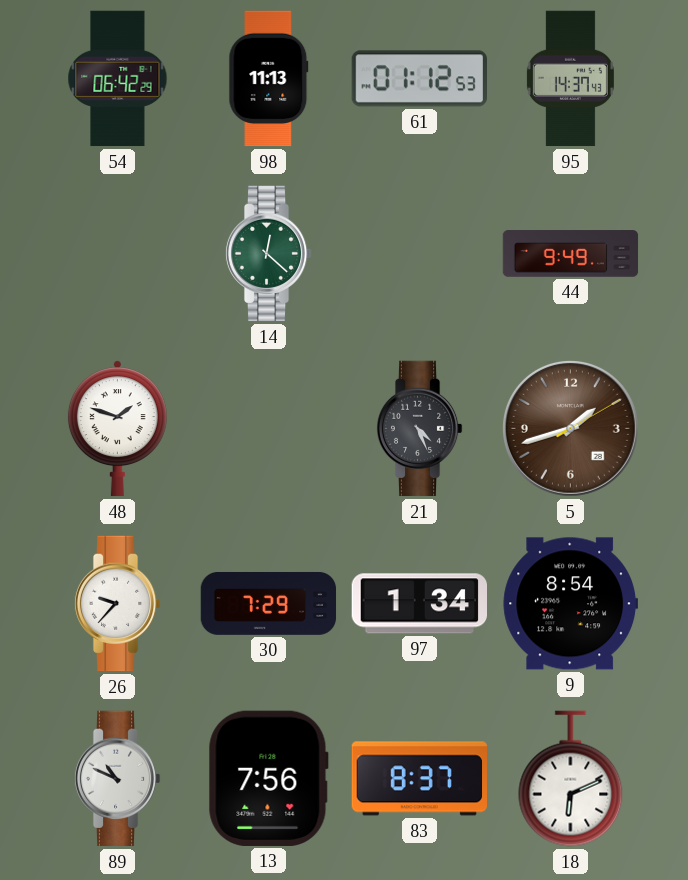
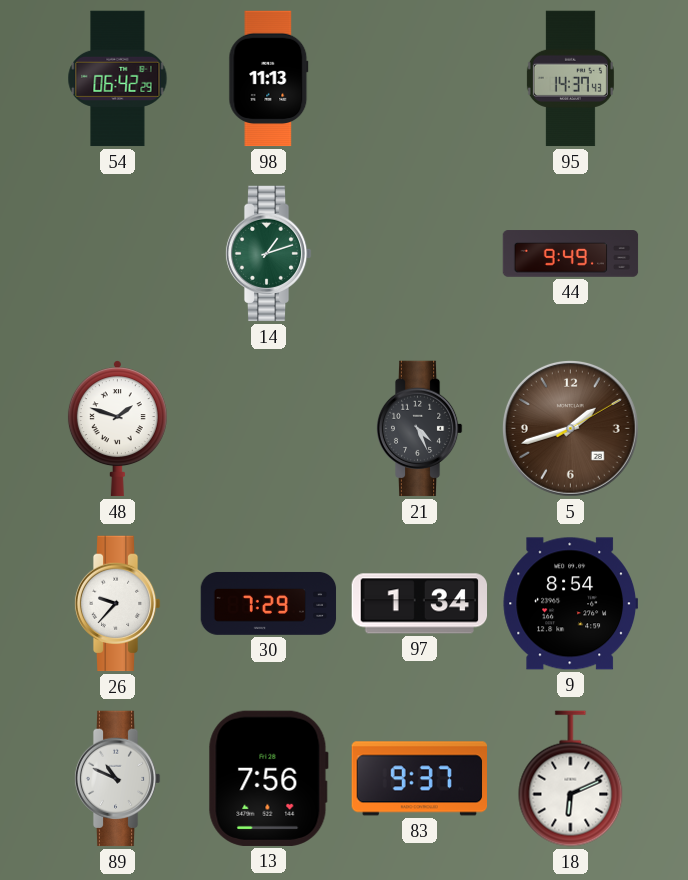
61: 01:12 -> none
14: 12:22 -> 1:12
83: 8:37 -> 9:37
